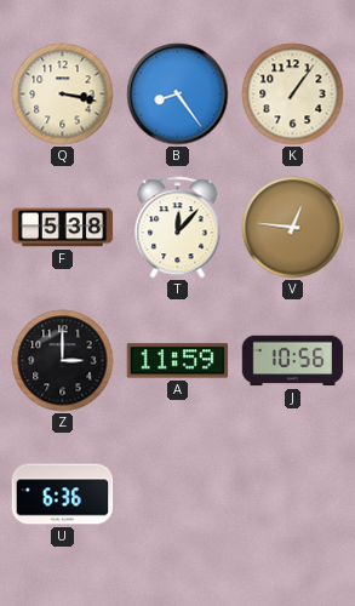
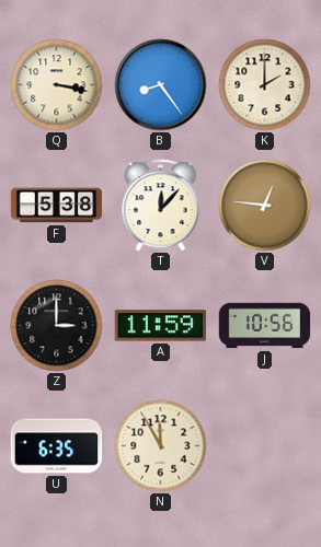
K: 1:06 -> 2:00
U: 6:36 -> 6:35
N: none -> 11:55
